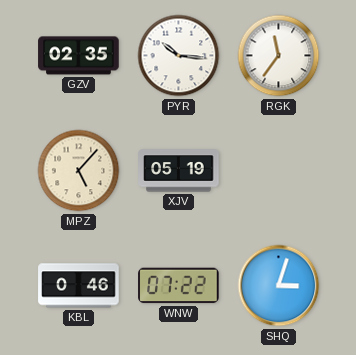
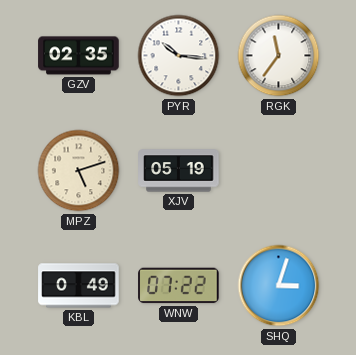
MPZ: 5:07 -> 5:12
KBL: 0:46 -> 0:49
